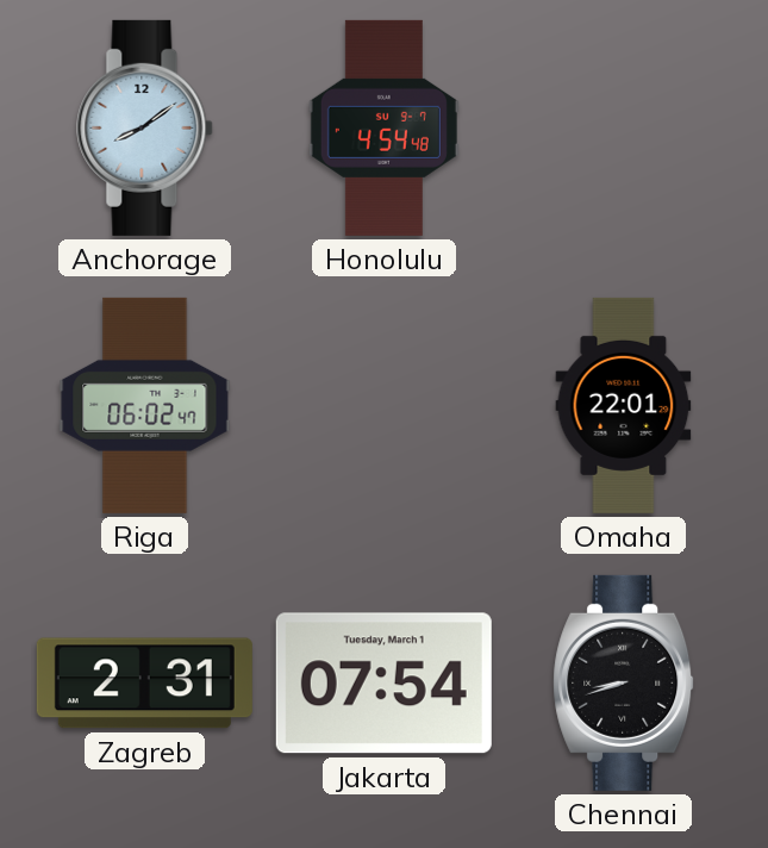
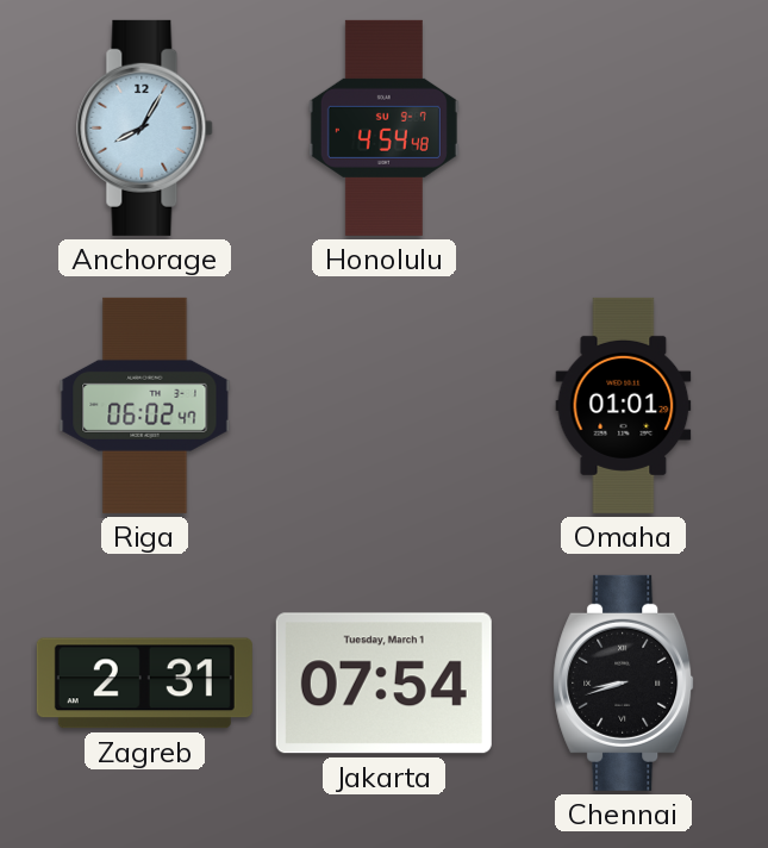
Anchorage: 8:09 -> 8:05
Omaha: 22:01 -> 01:01
